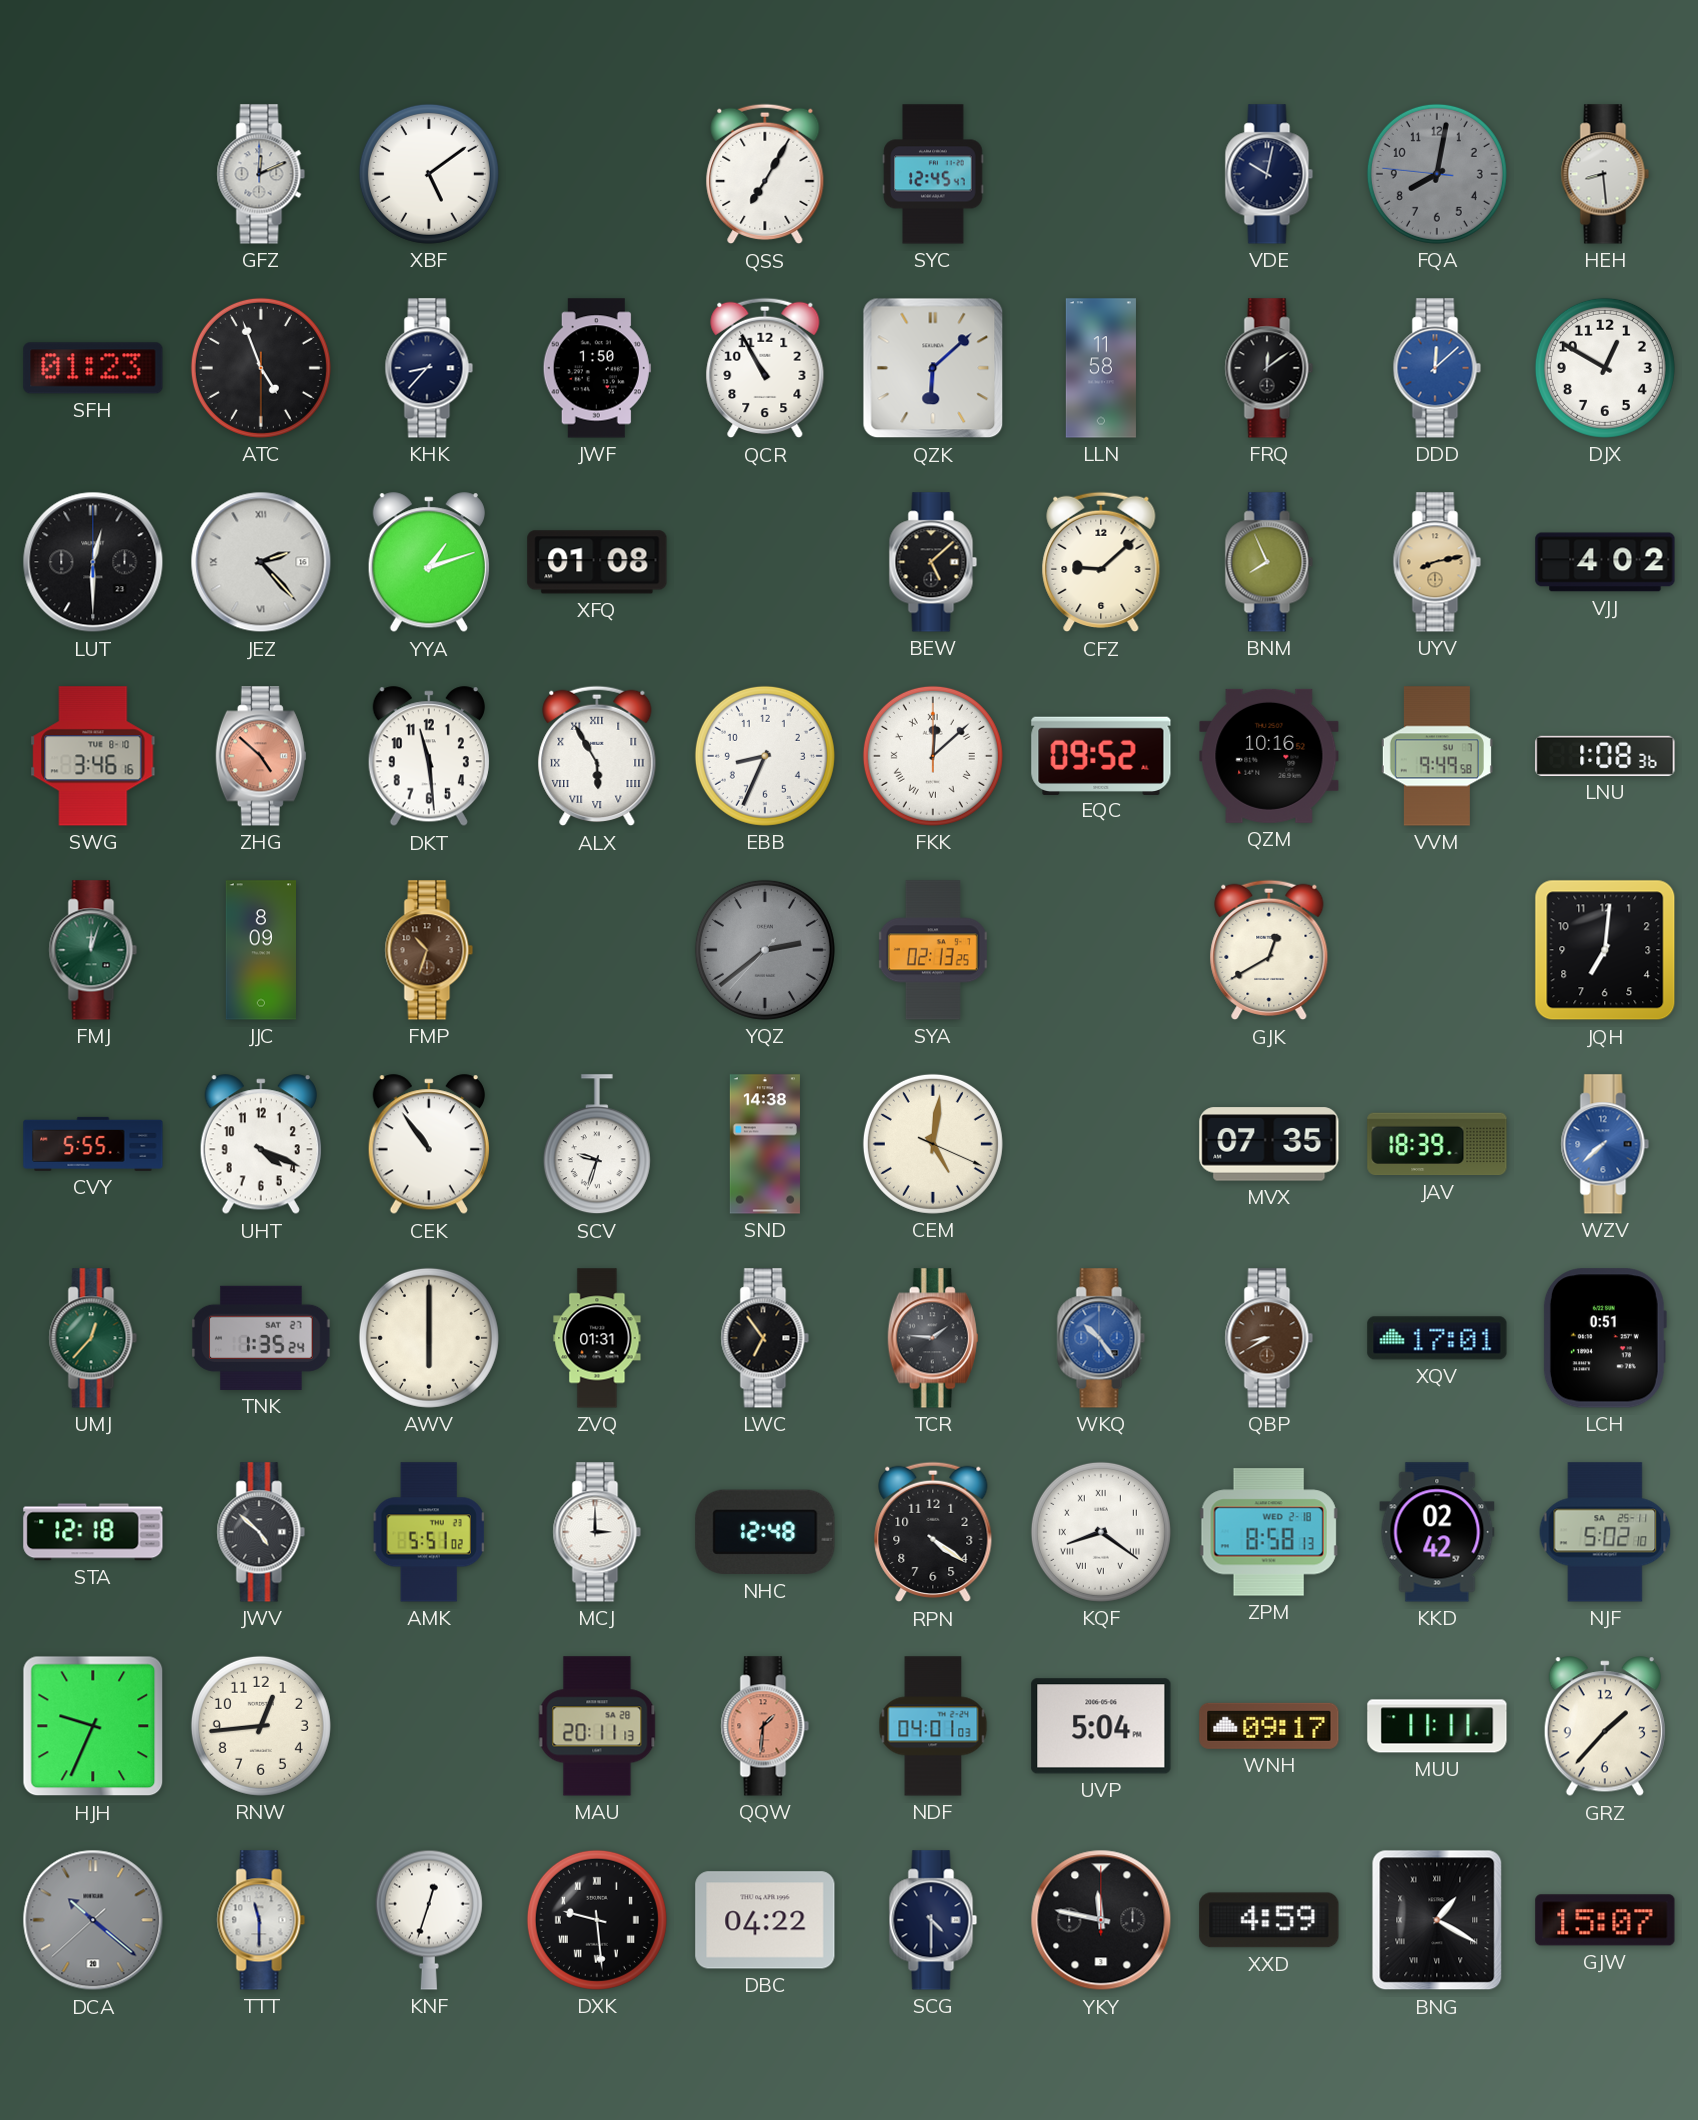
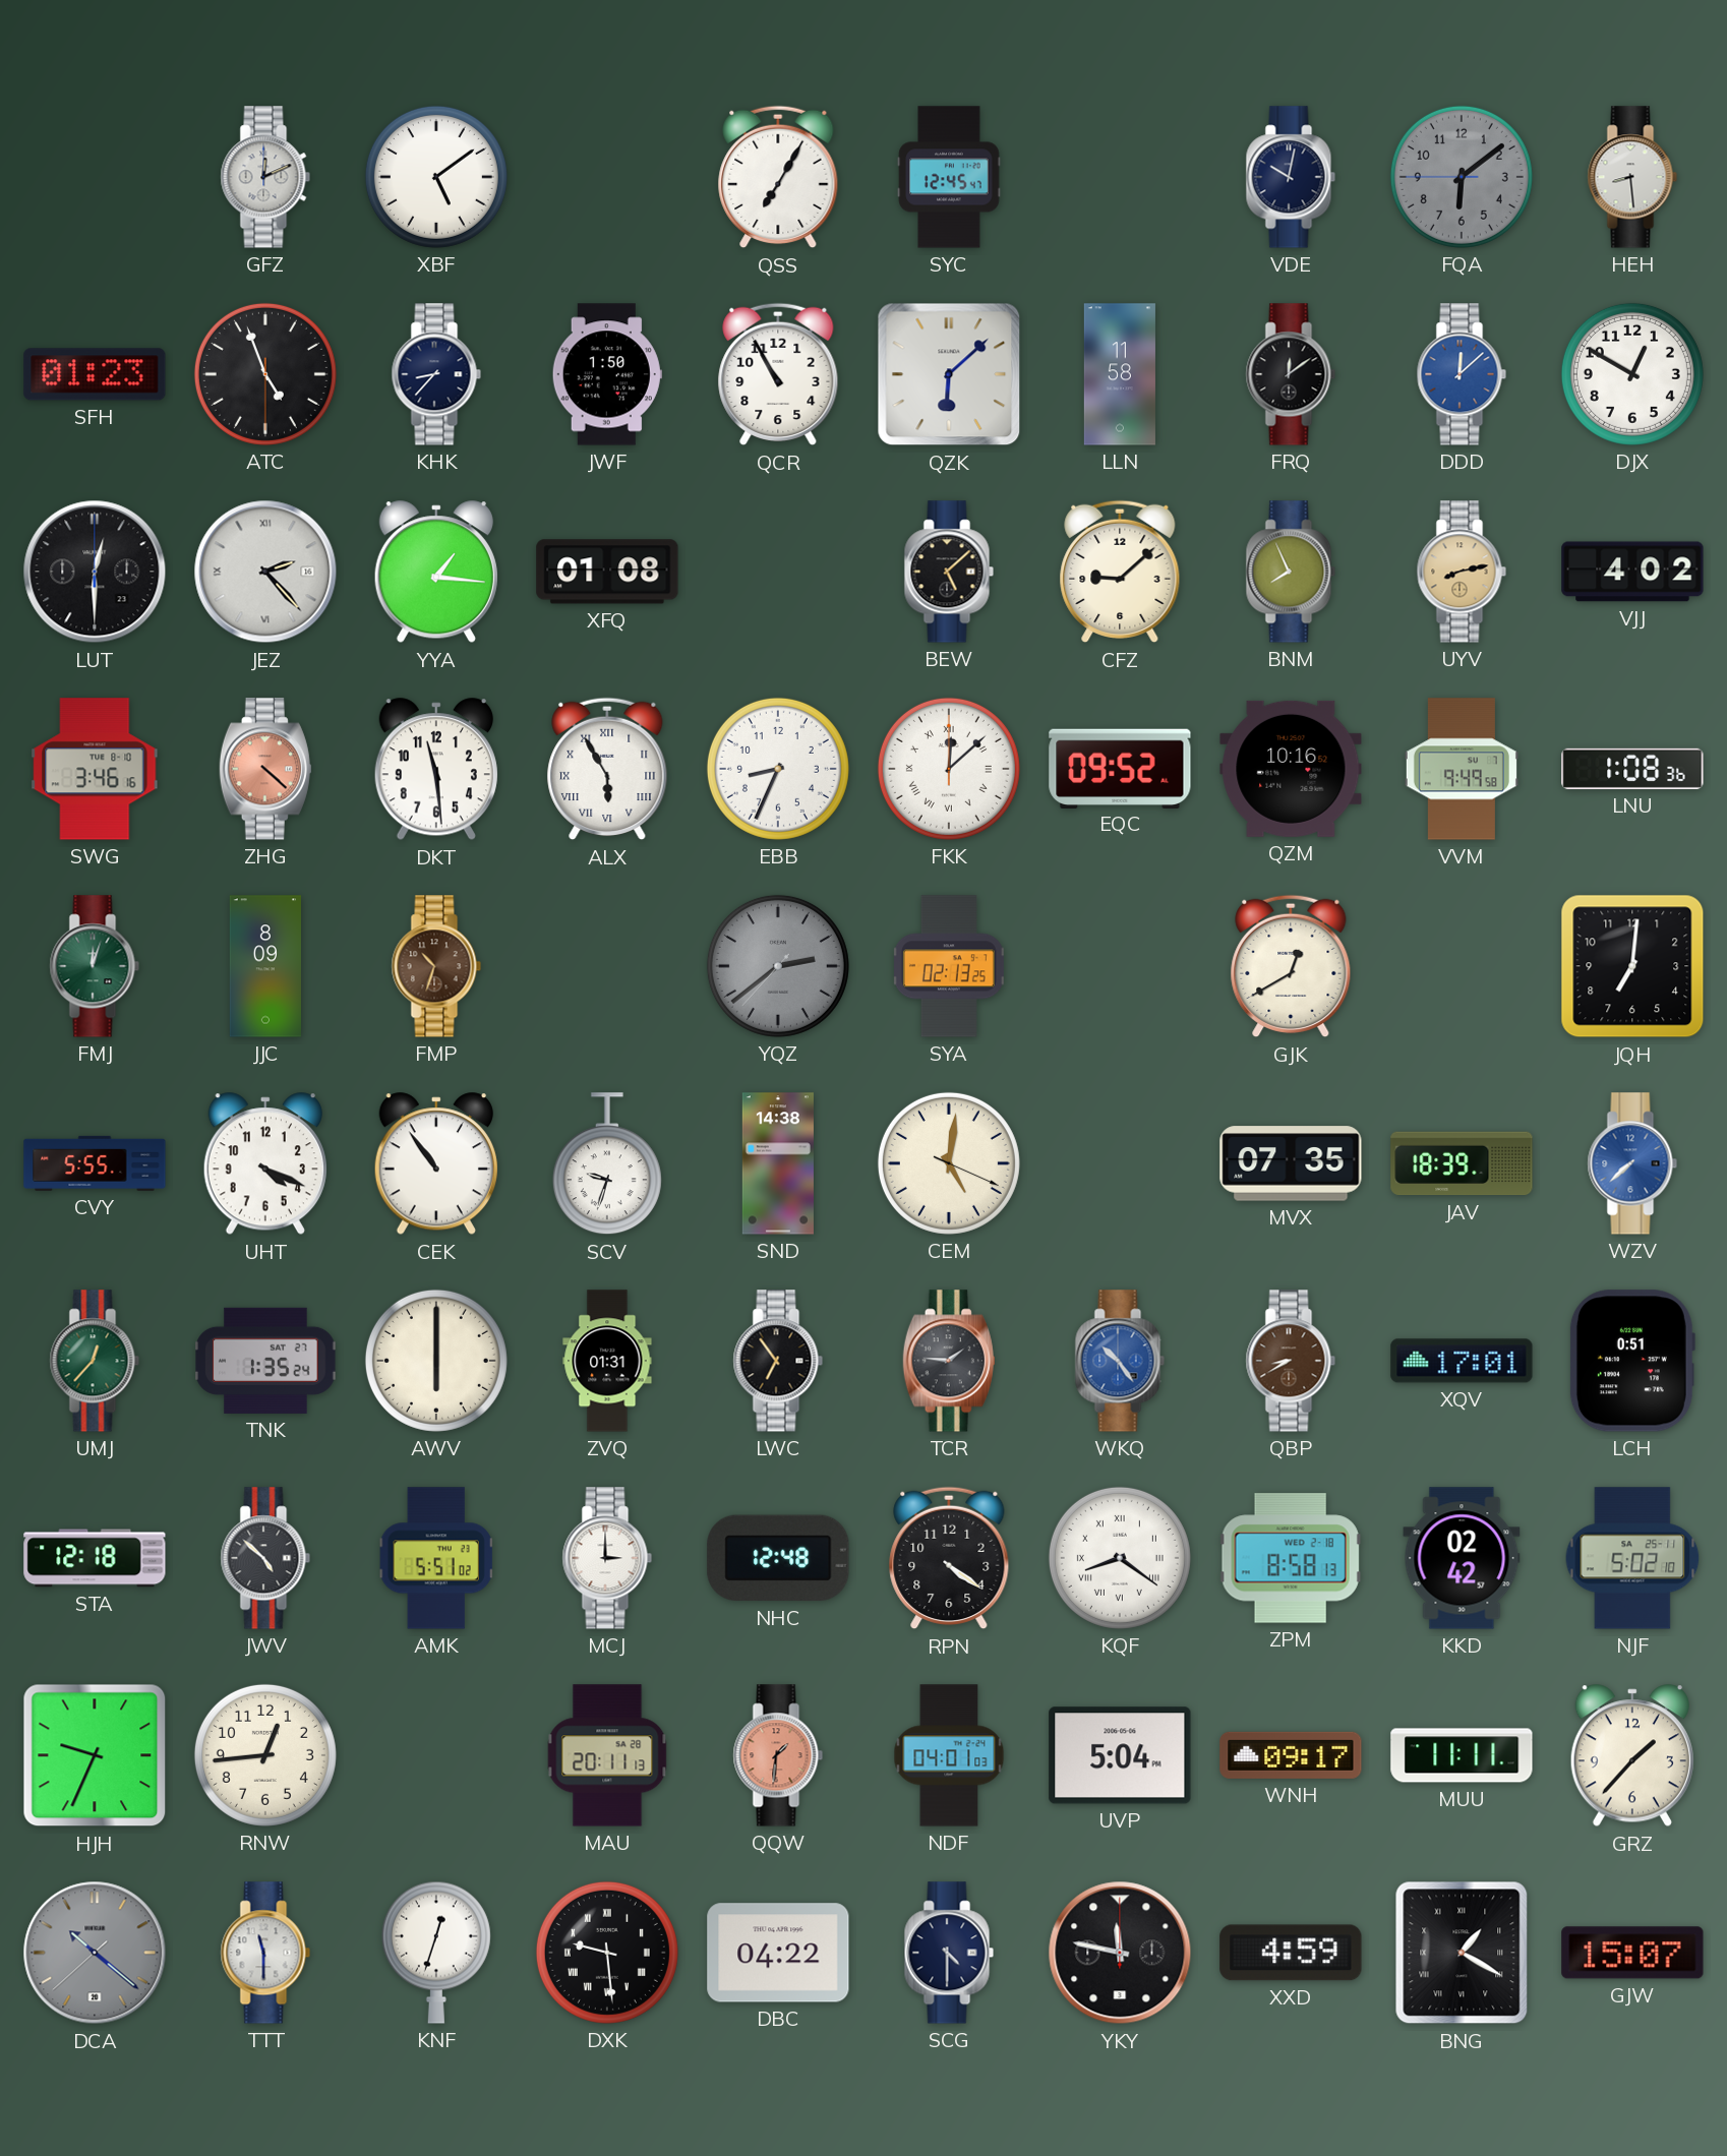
FQA: 8:01 -> 6:08
YYA: 1:12 -> 1:16
ZHG: 4:52 -> 4:22
